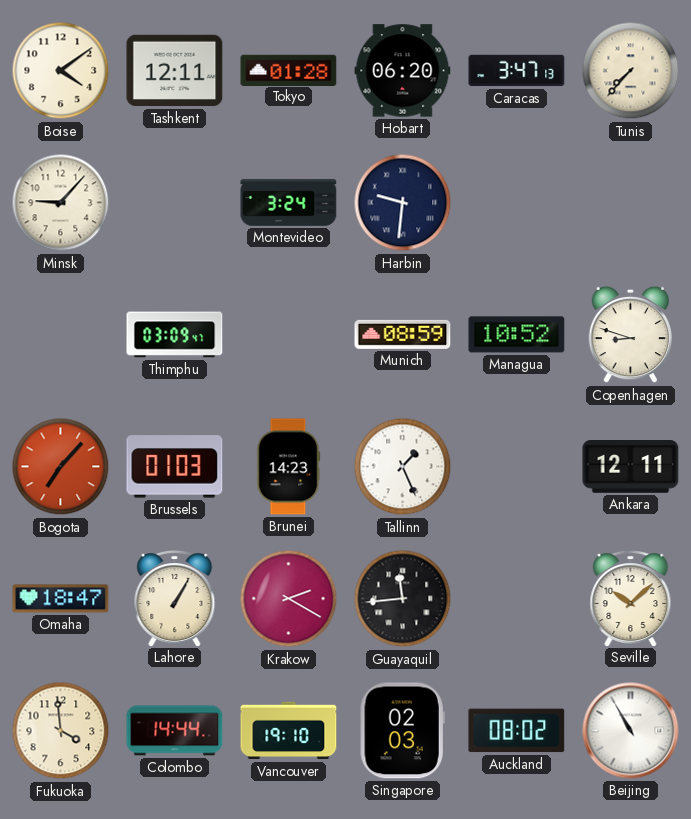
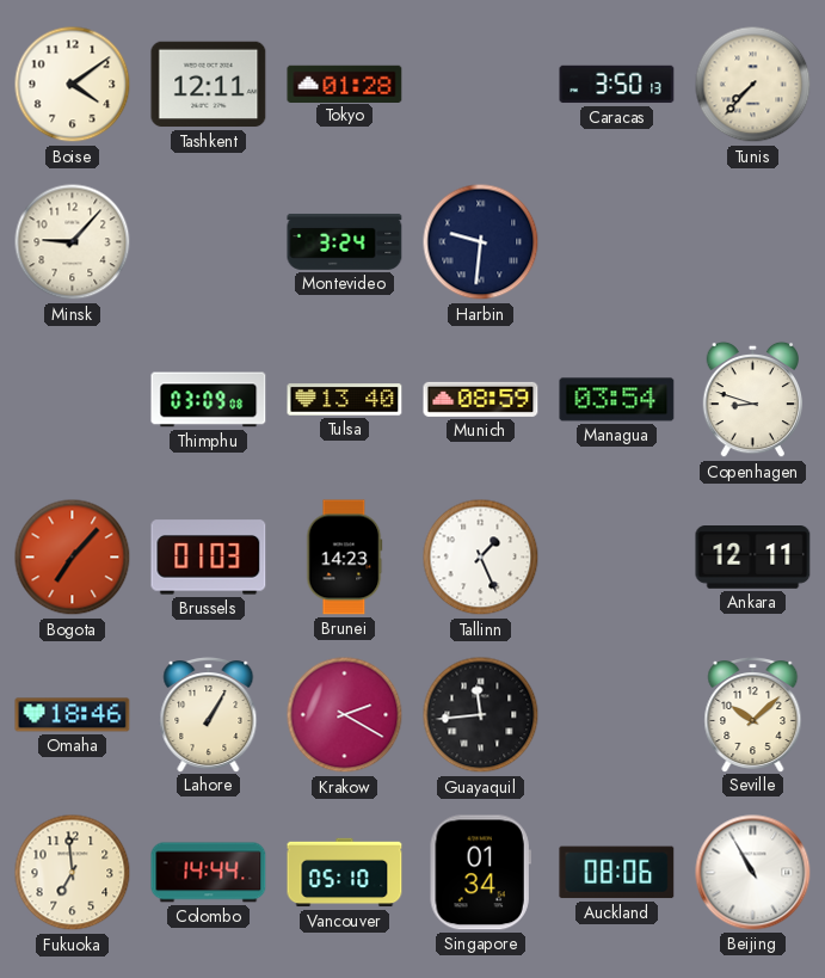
Hobart: 06:20 -> none
Caracas: 3:47 -> 3:50
Thimphu: 03:09:47 -> 03:09:08
Tulsa: none -> 13:40
Managua: 10:52 -> 03:54
Omaha: 18:47 -> 18:46
Fukuoka: 3:59 -> 6:59
Vancouver: 19:10 -> 05:10
Singapore: 02:03 -> 01:34
Auckland: 08:02 -> 08:06
